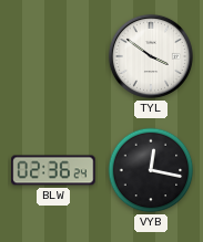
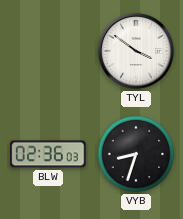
BLW: 02:36:24 -> 02:36:03
VYB: 12:17 -> 8:33
